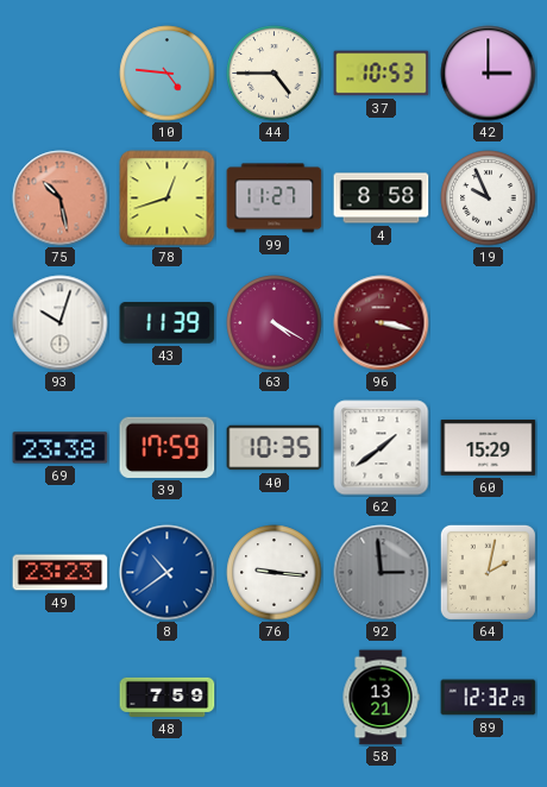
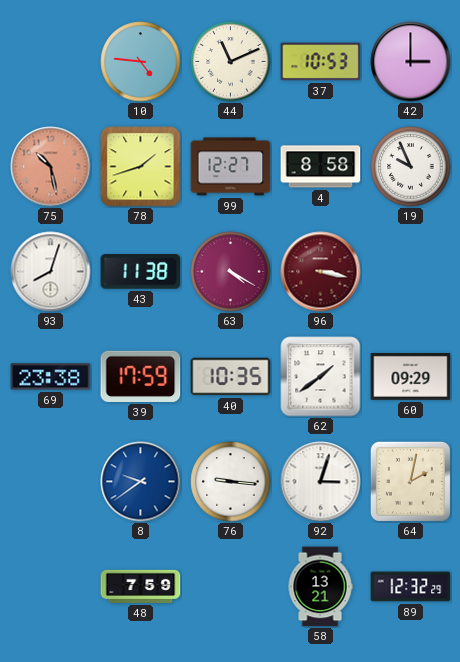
44: 4:45 -> 11:11
78: 12:42 -> 1:42
99: 11:27 -> 12:27
93: 10:03 -> 8:03
43: 11:39 -> 11:38
60: 15:29 -> 09:29
49: 23:23 -> none
8: 10:39 -> 9:39
92: 2:59 -> 3:03
92 dial: grey -> white
